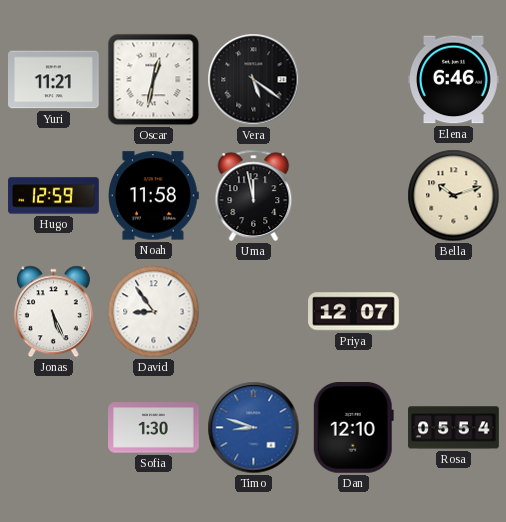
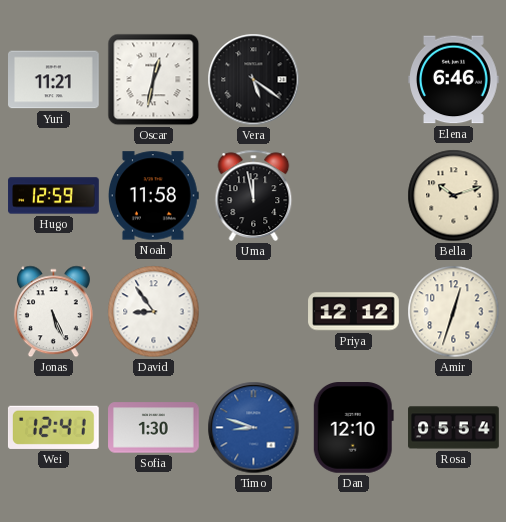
Priya: 12:07 -> 12:12
Amir: none -> 12:33
Wei: none -> 12:41
